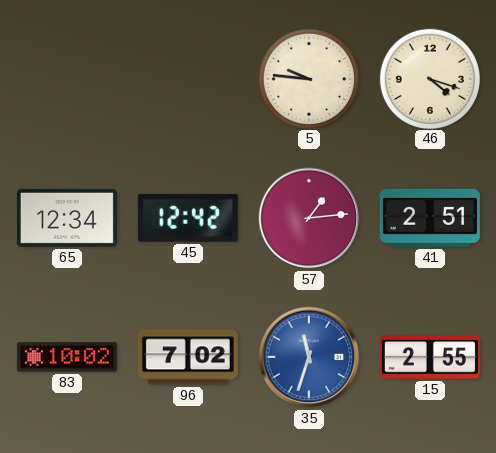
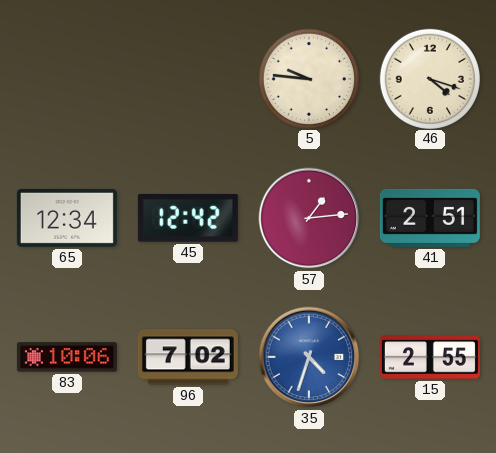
83: 10:02 -> 10:06
35: 11:33 -> 4:33
